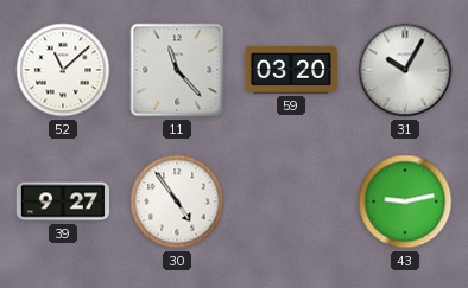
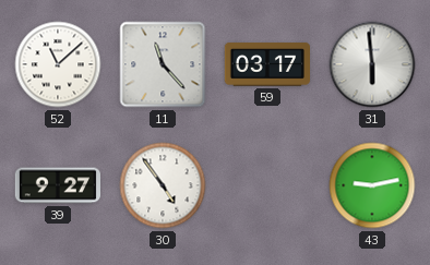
59: 03:20 -> 03:17
31: 10:05 -> 5:59
